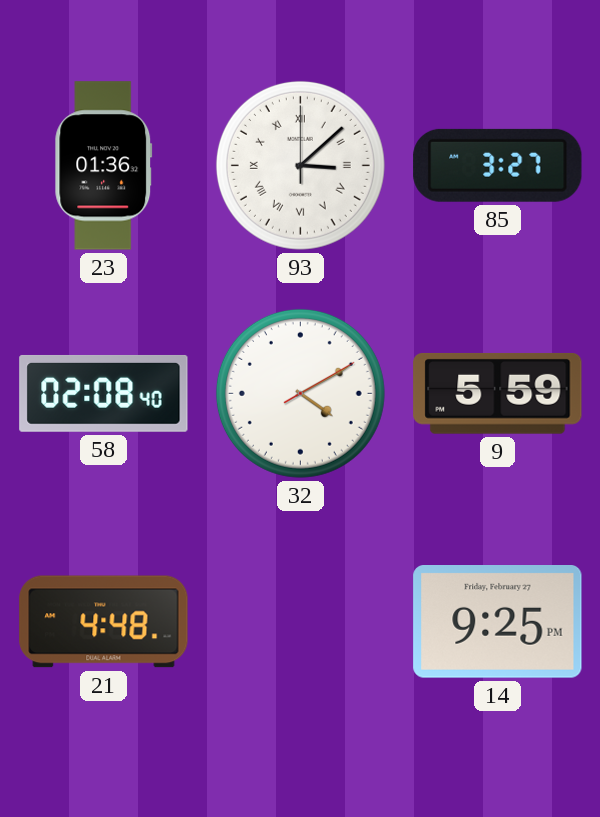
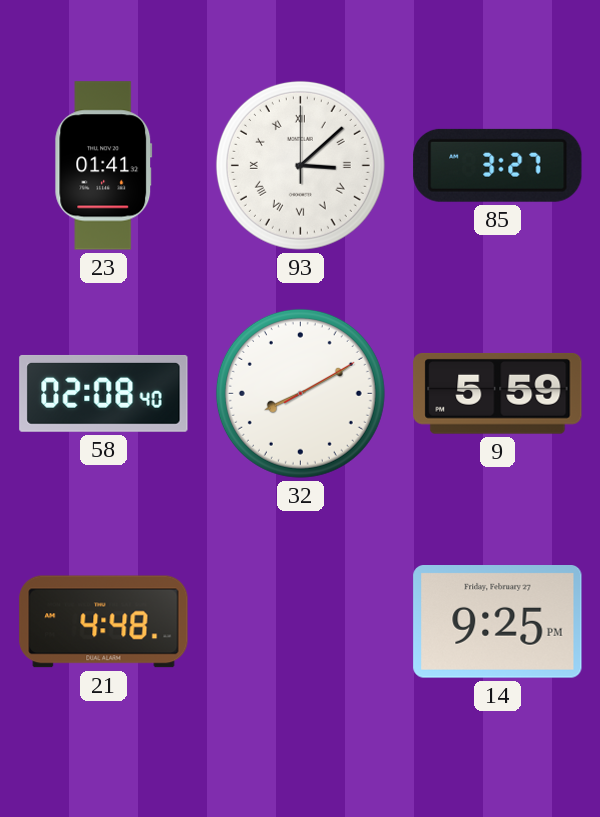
23: 01:36 -> 01:41
32: 4:10 -> 8:10
